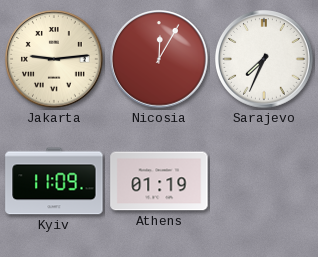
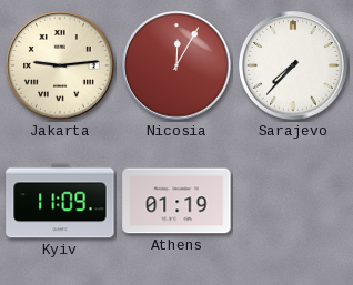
Sarajevo: 7:34 -> 7:37
